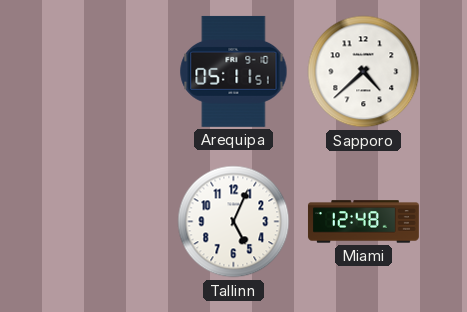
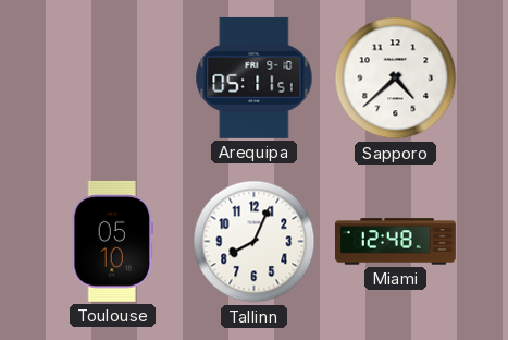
Toulouse: none -> 05:10
Tallinn: 5:04 -> 8:04
